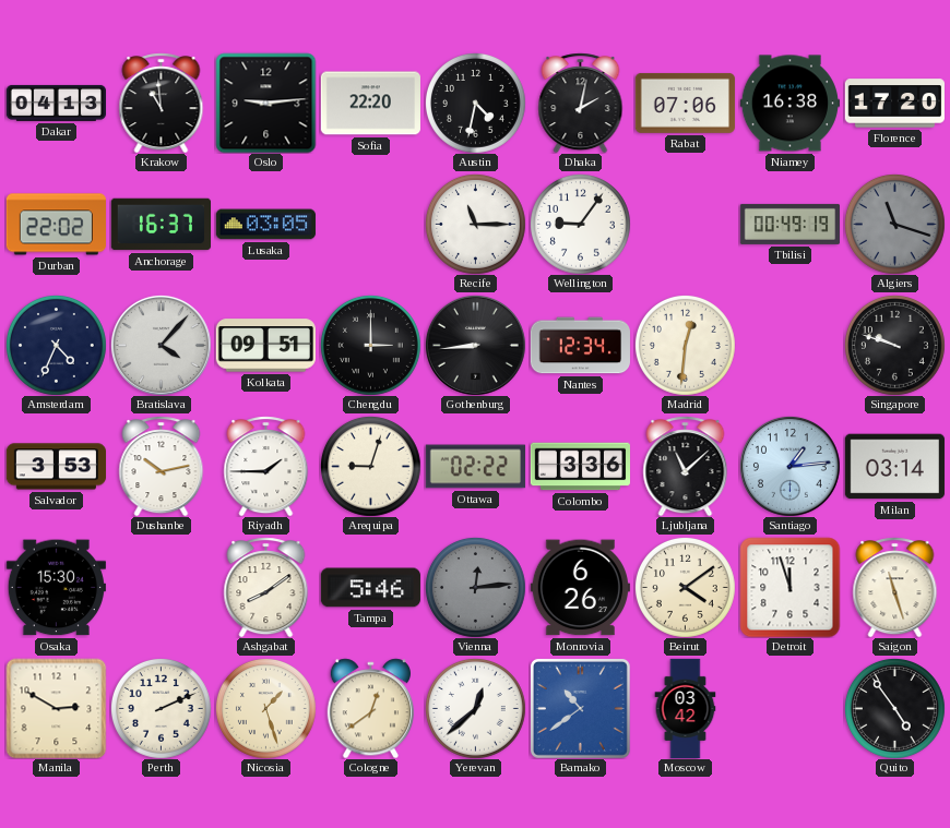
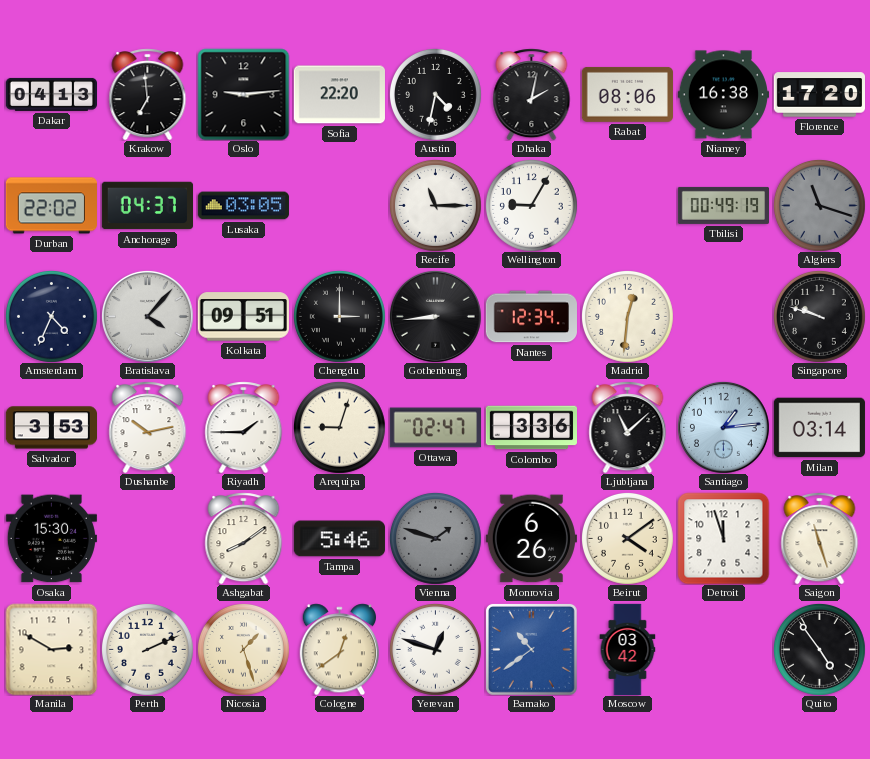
Krakow: 10:59 -> 6:59
Rabat: 07:06 -> 08:06
Anchorage: 16:37 -> 04:37
Wellington: 9:06 -> 9:05
Ottawa: 02:22 -> 02:47
Vienna: 12:14 -> 1:48
Yerevan: 12:38 -> 12:48
